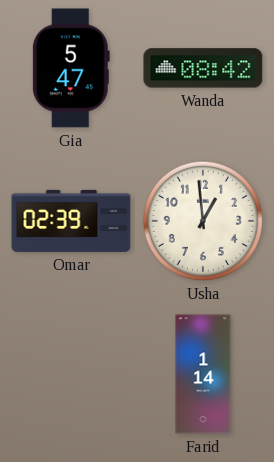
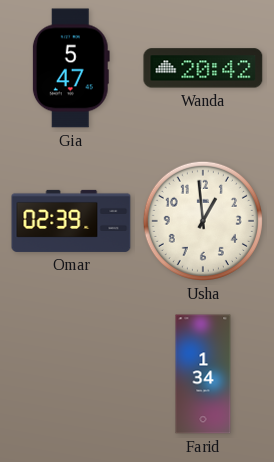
Wanda: 08:42 -> 20:42
Farid: 1:14 -> 1:34
